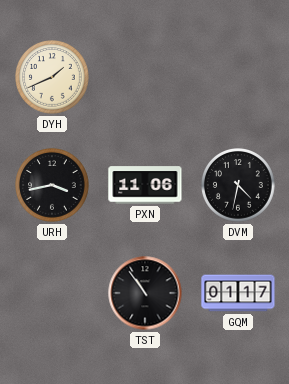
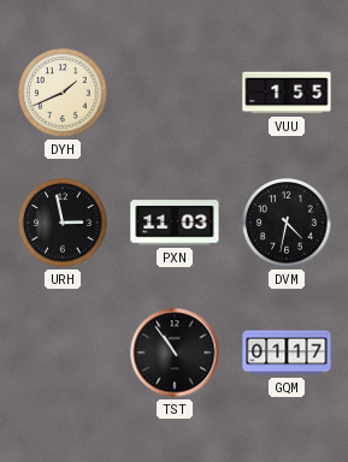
VUU: none -> 1:55
URH: 3:43 -> 2:58
PXN: 11:06 -> 11:03
